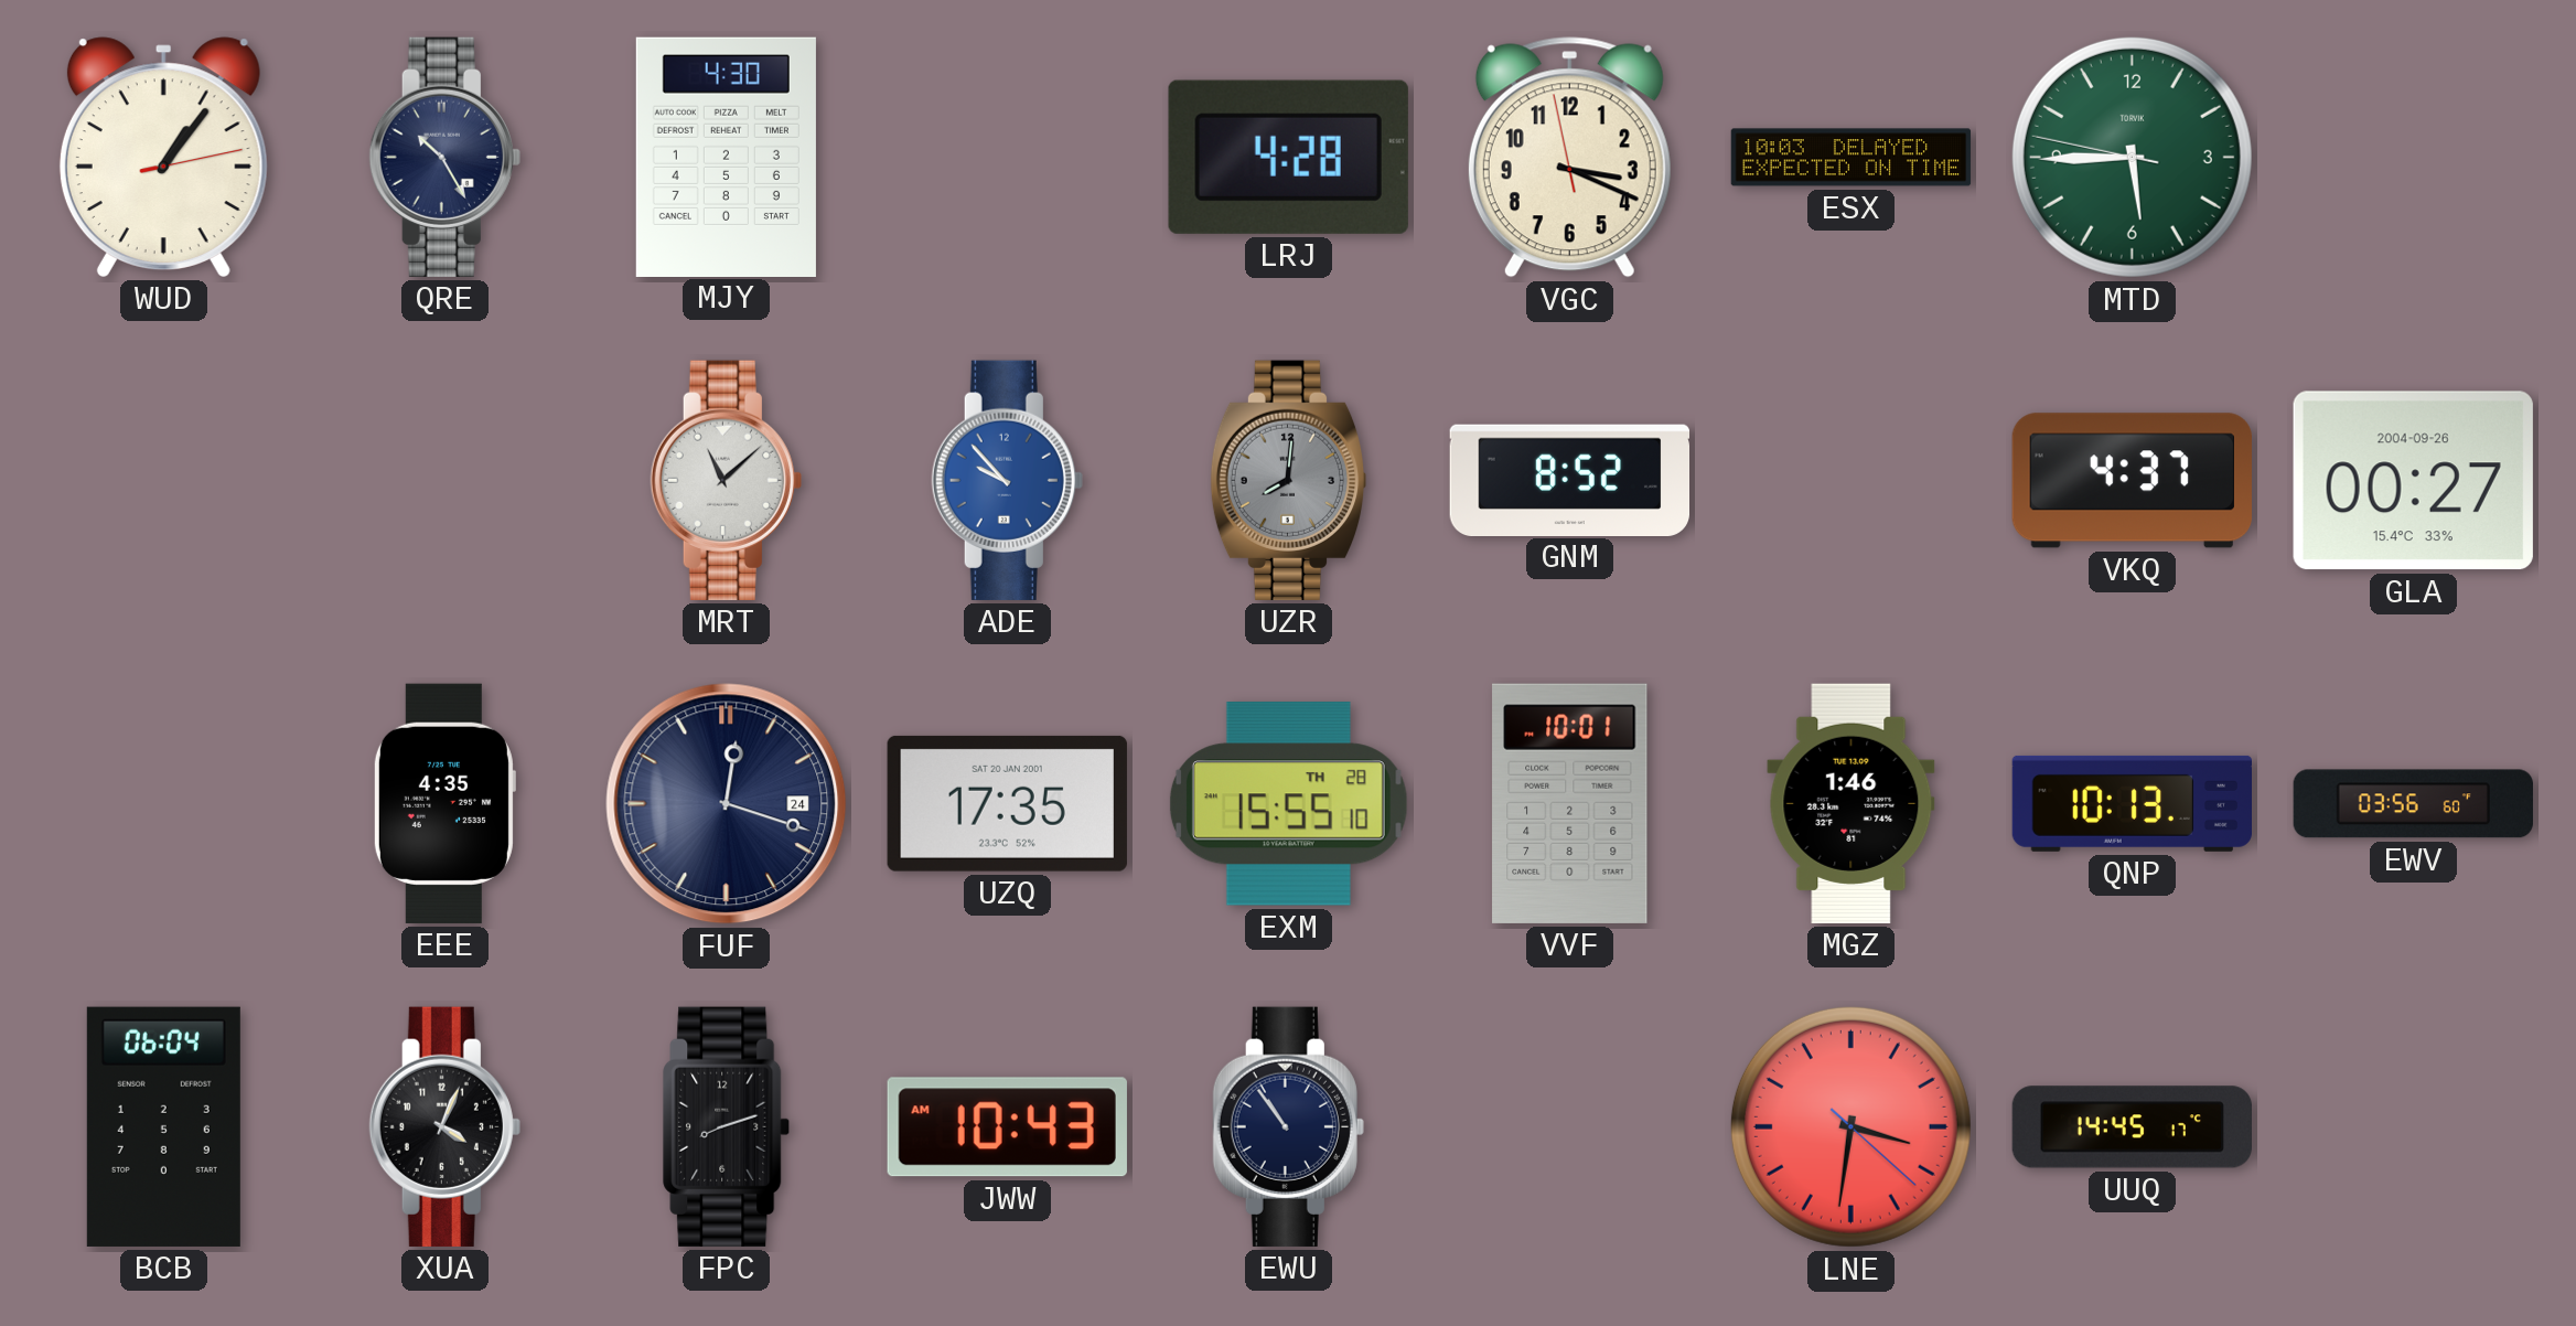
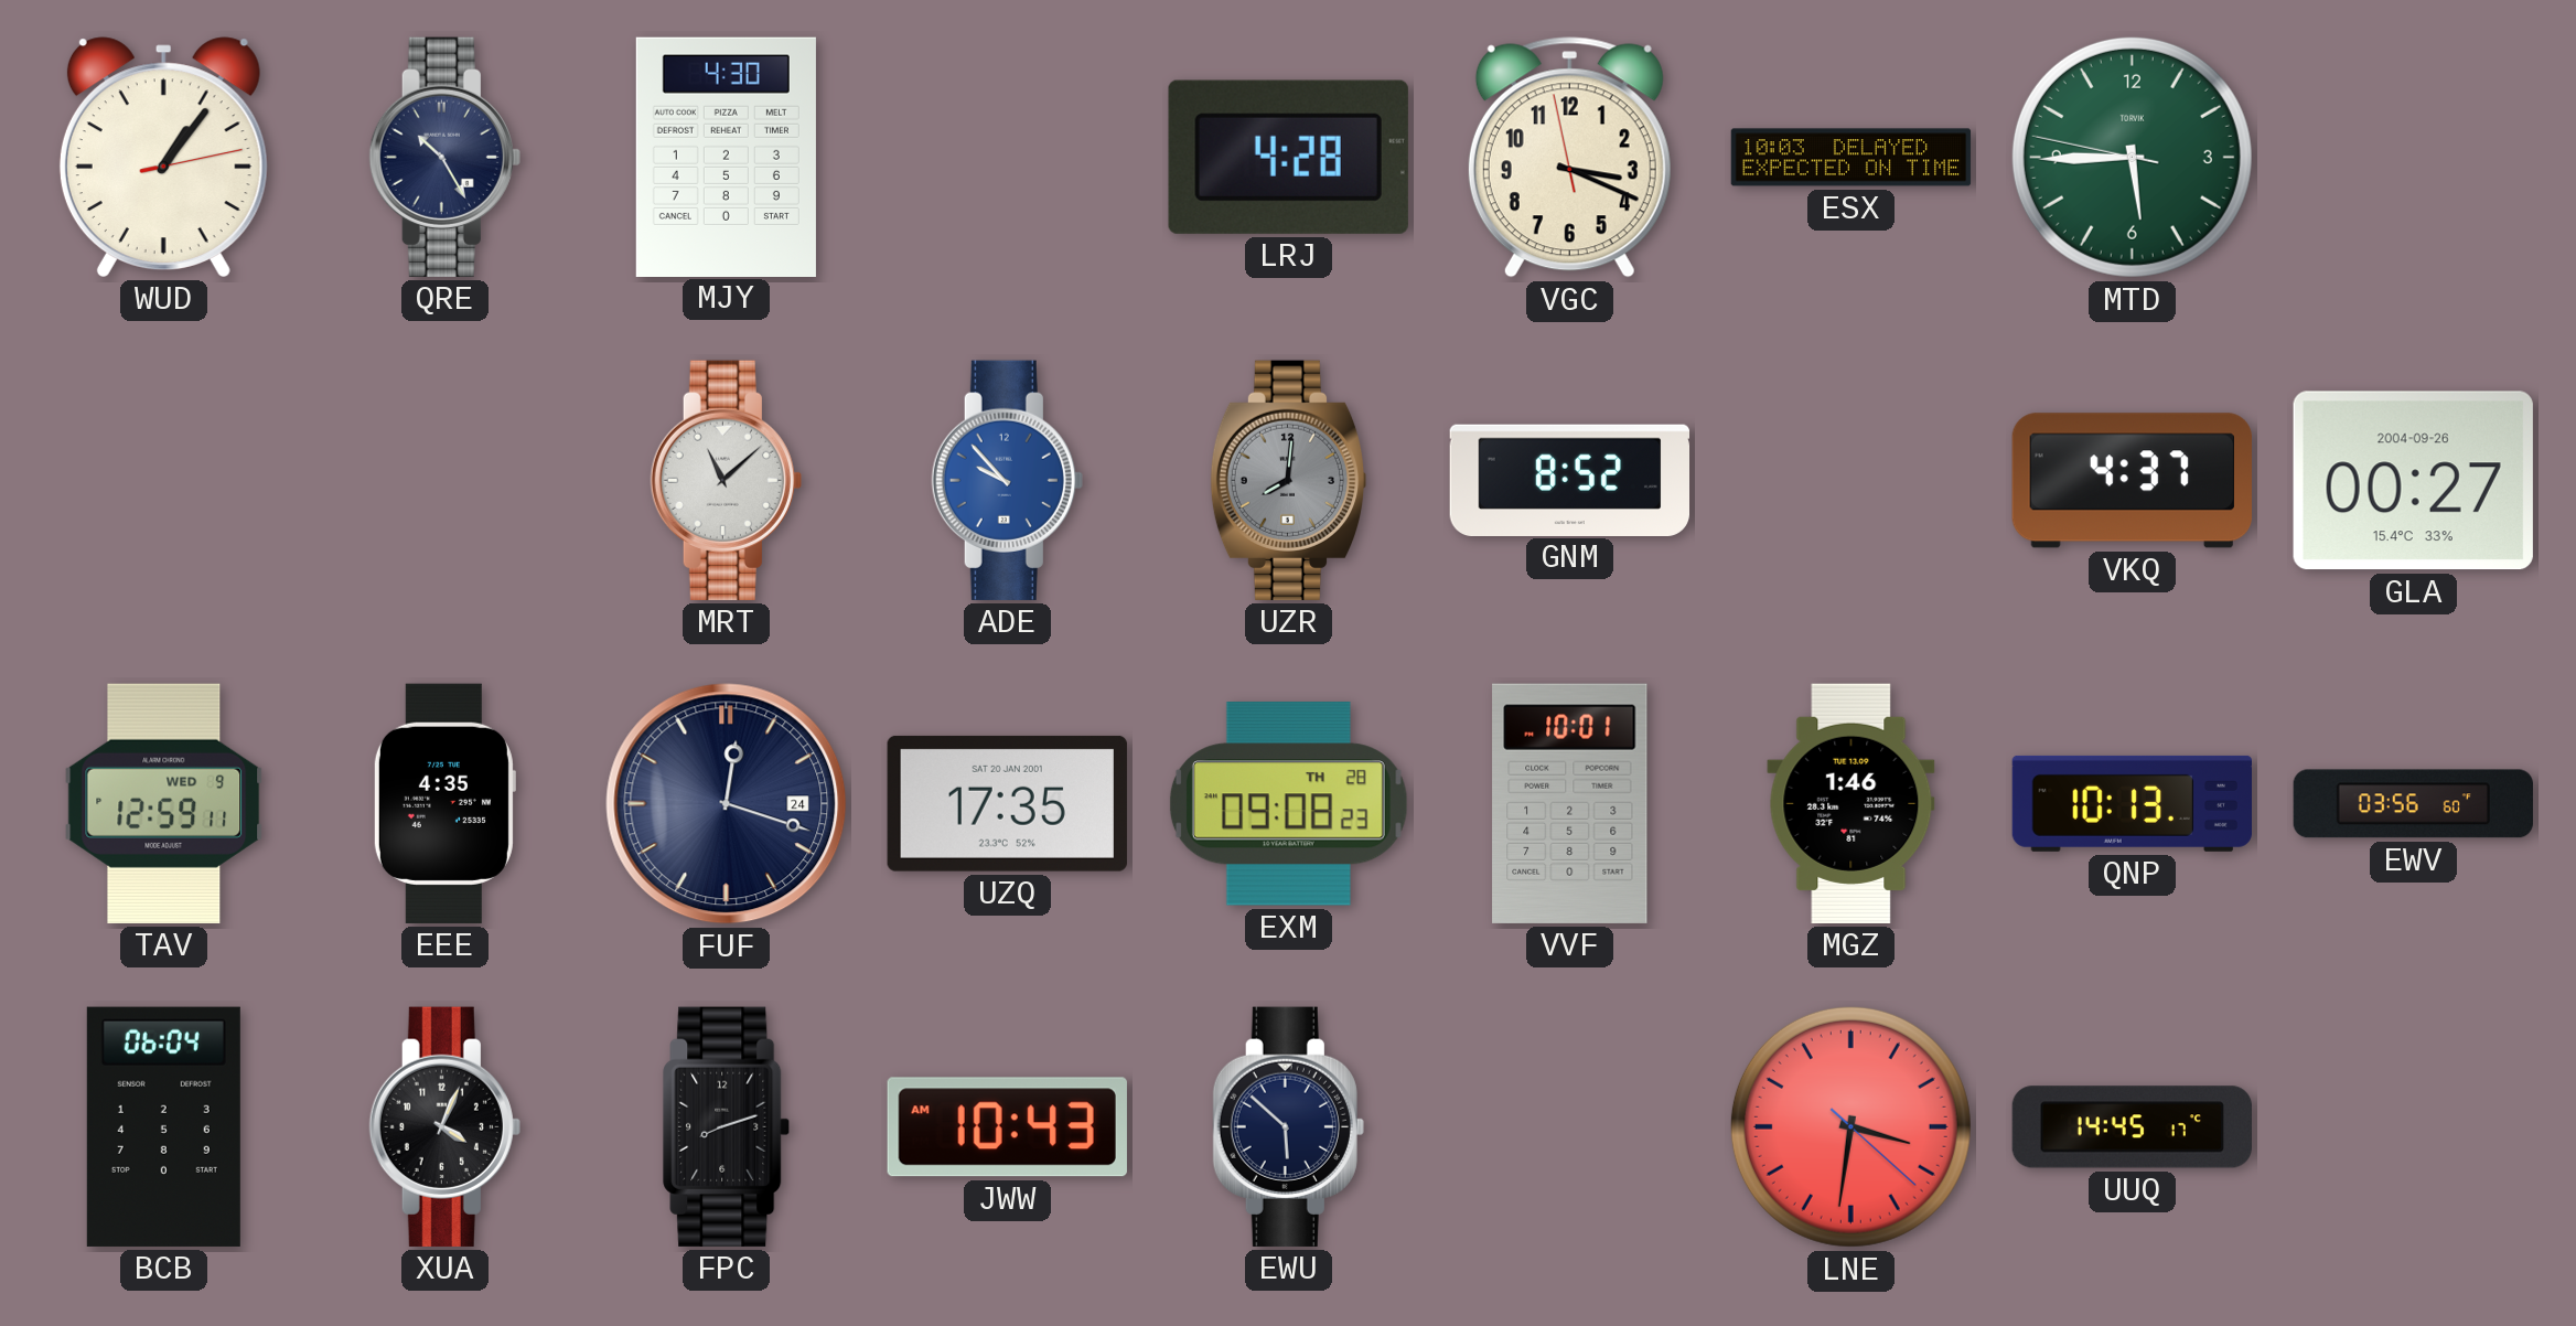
TAV: none -> 12:59
EXM: 15:55 -> 09:08
EWU: 10:54 -> 5:52
